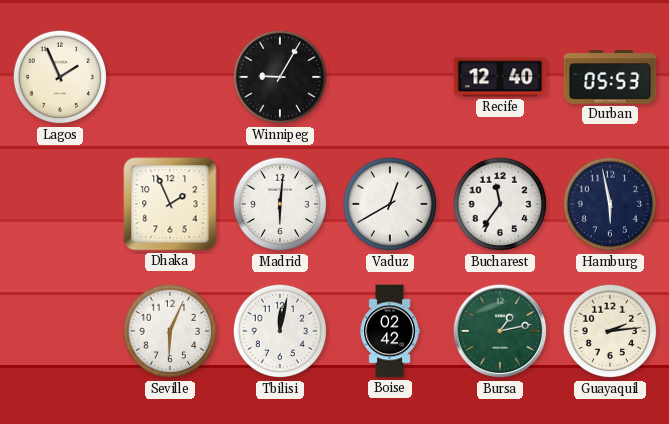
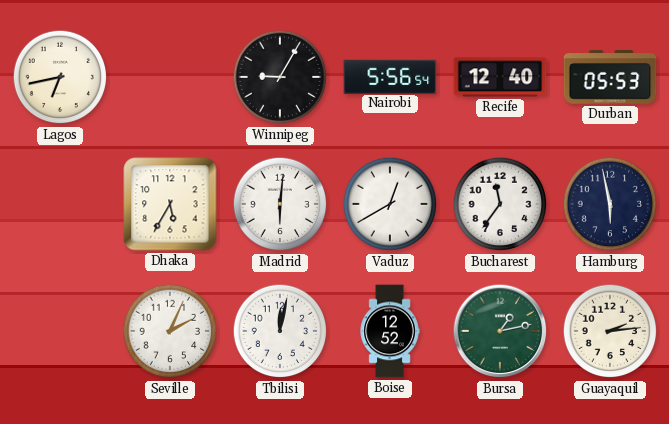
Lagos: 1:56 -> 6:43
Nairobi: none -> 5:56
Dhaka: 1:56 -> 5:35
Seville: 6:04 -> 2:04
Boise: 02:42 -> 12:52
